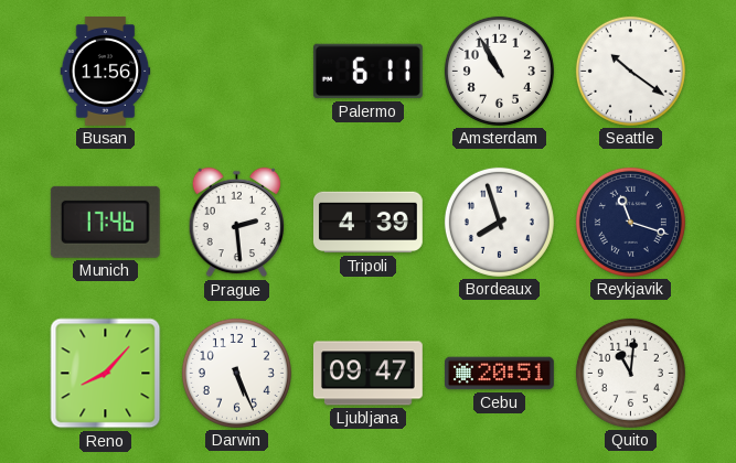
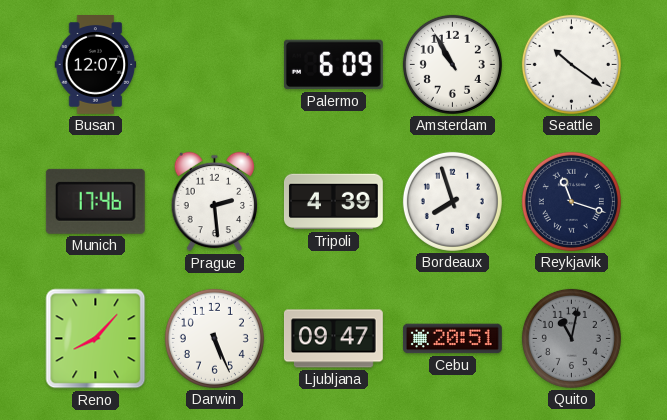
Busan: 11:56 -> 12:07
Palermo: 6:11 -> 6:09
Quito: 11:01 -> 11:02
Quito dial: white -> grey
